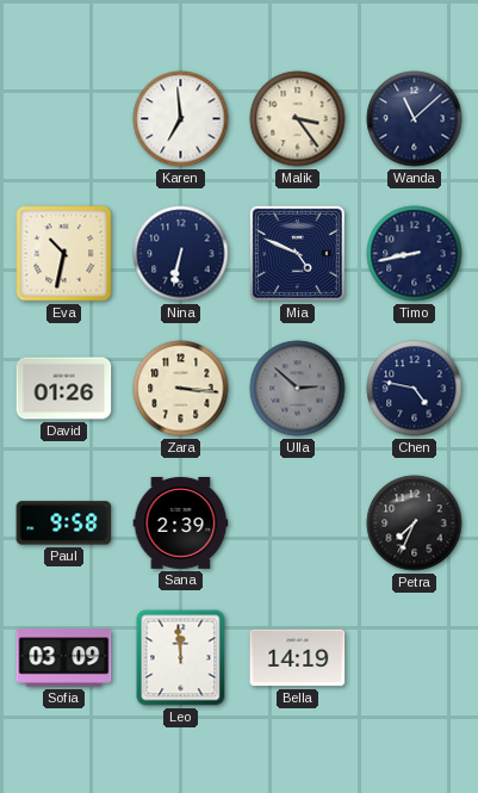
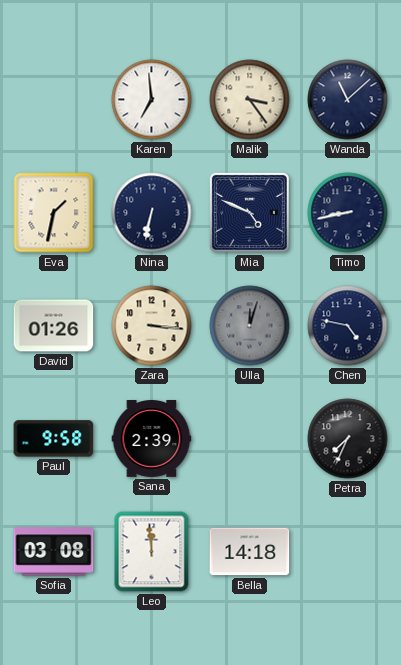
Eva: 10:32 -> 1:32
Ulla: 2:52 -> 12:03
Sofia: 03:09 -> 03:08
Bella: 14:19 -> 14:18
